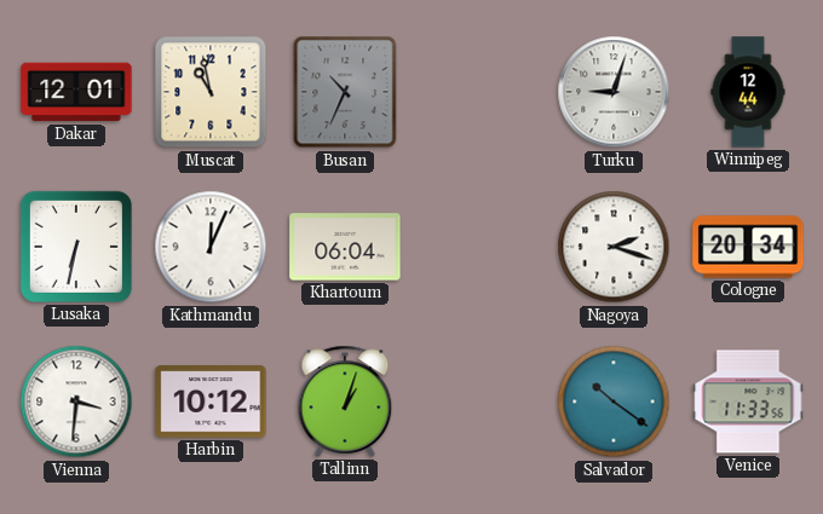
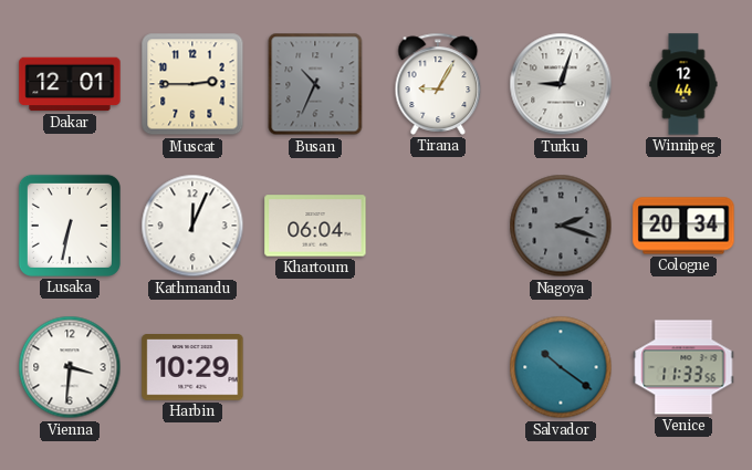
Muscat: 10:58 -> 2:45
Tirana: none -> 9:05
Nagoya dial: white -> grey
Harbin: 10:12 -> 10:29
Tallinn: 1:03 -> none
